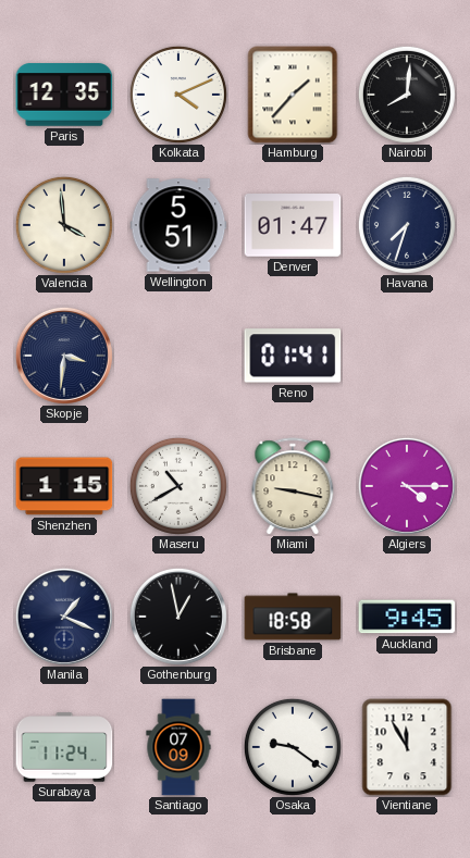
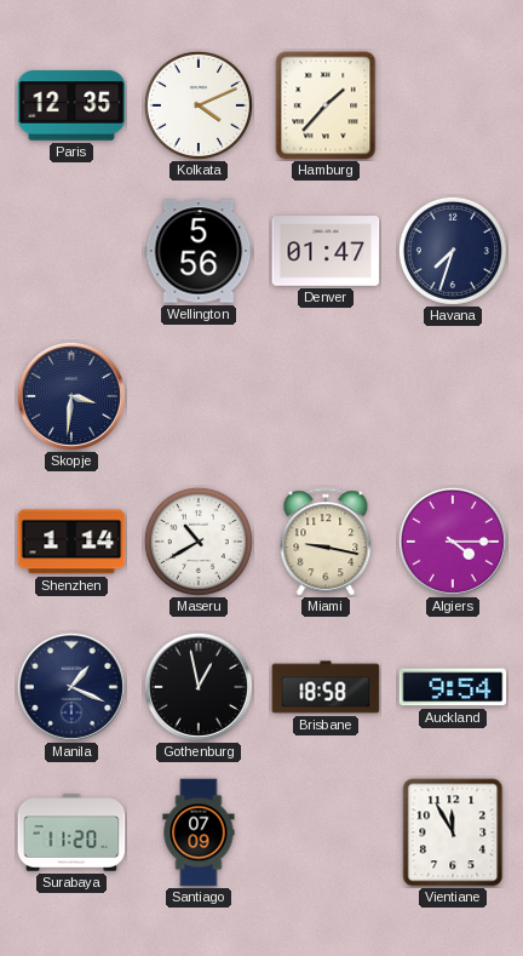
Nairobi: 8:01 -> none
Valencia: 3:59 -> none
Wellington: 5:51 -> 5:56
Reno: 01:41 -> none
Shenzhen: 1:15 -> 1:14
Auckland: 9:45 -> 9:54
Surabaya: 11:24 -> 11:20
Osaka: 9:21 -> none
